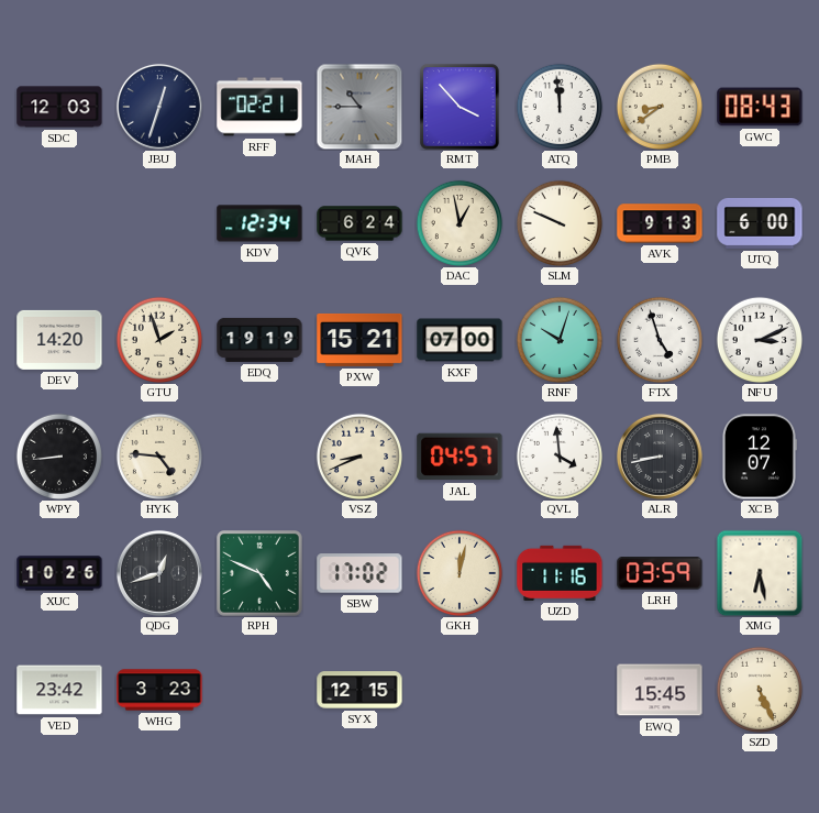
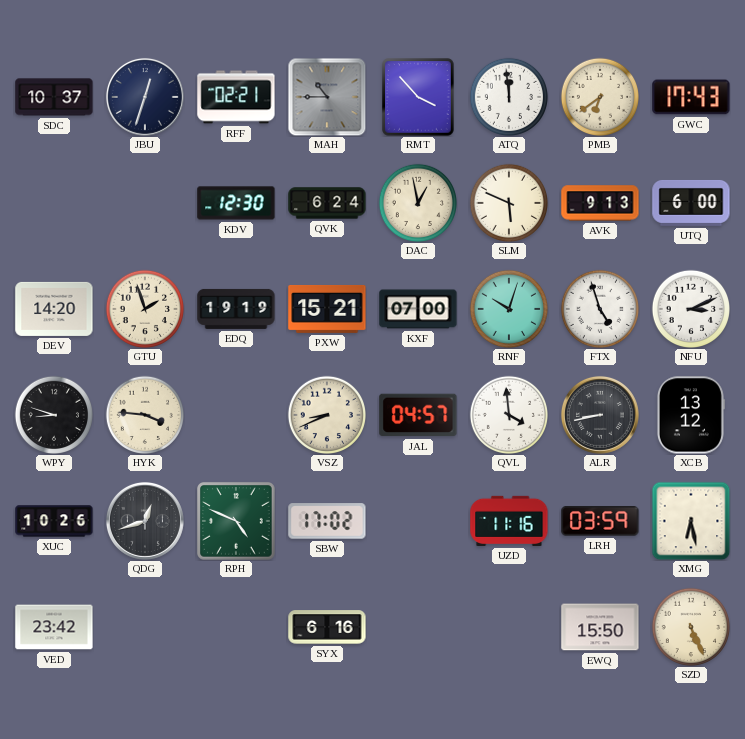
SDC: 12:03 -> 10:37
PMB: 8:39 -> 6:39
GWC: 08:43 -> 17:43
KDV: 12:34 -> 12:30
SLM: 9:49 -> 5:49
WPY: 8:44 -> 8:48
HYK: 4:46 -> 3:46
XCB: 12:07 -> 13:12
GKH: 12:02 -> none
WHG: 3:23 -> none
SYX: 12:15 -> 6:16
EWQ: 15:45 -> 15:50
